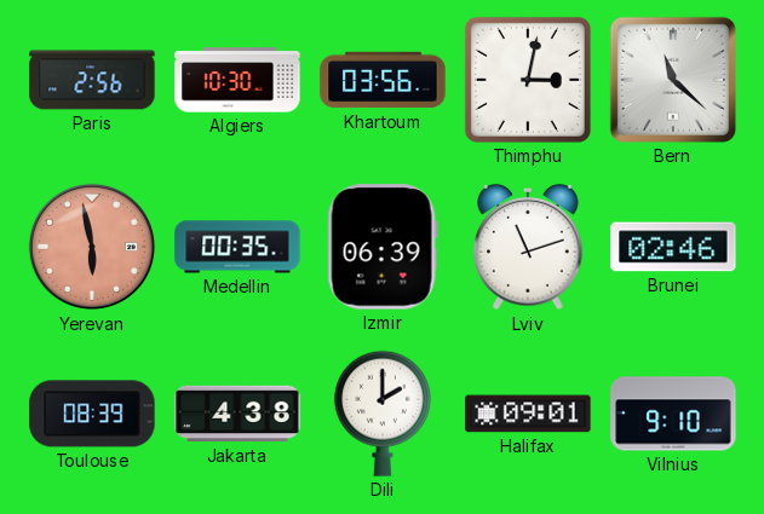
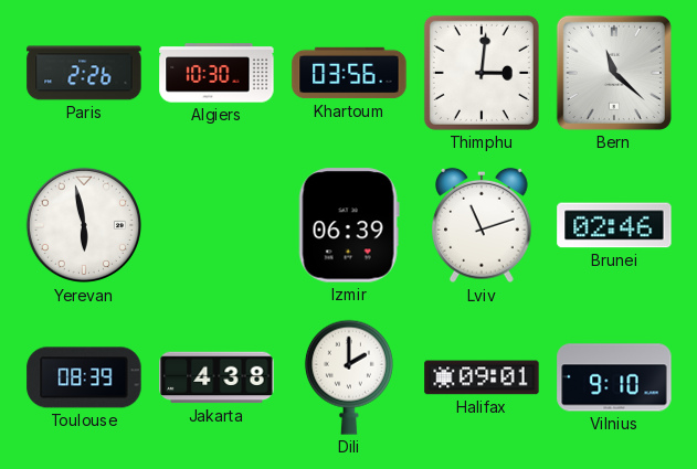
Paris: 2:56 -> 2:26
Thimphu: 3:02 -> 3:01
Yerevan dial: salmon -> white
Medellin: 00:35 -> none
